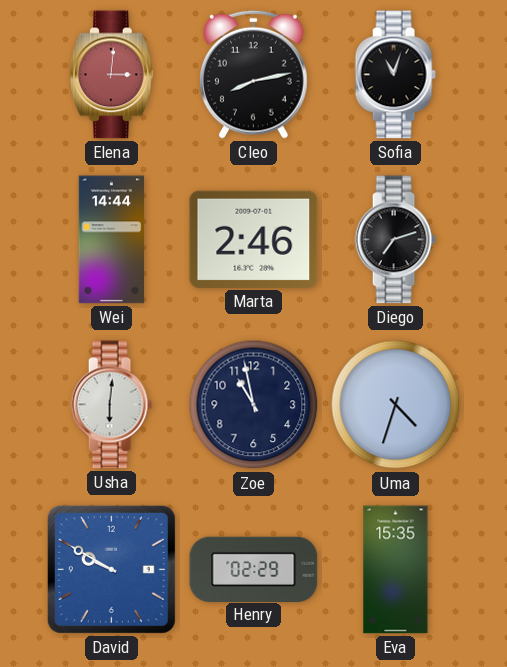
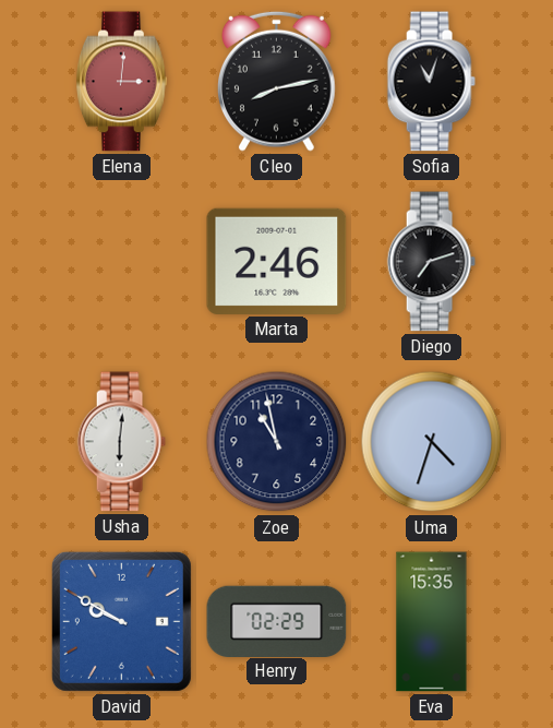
Wei: 14:44 -> none
